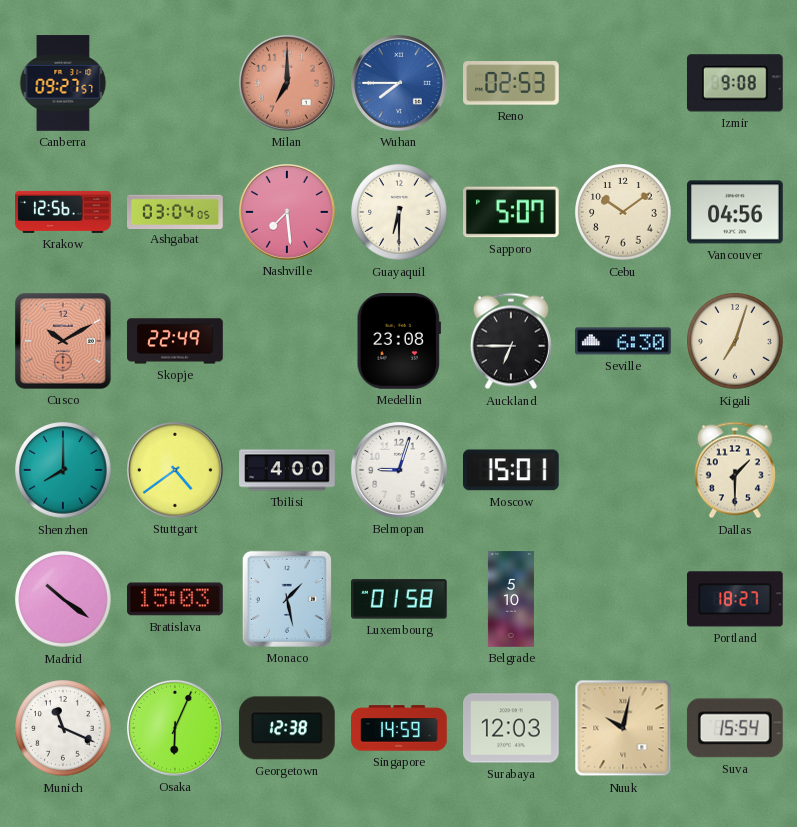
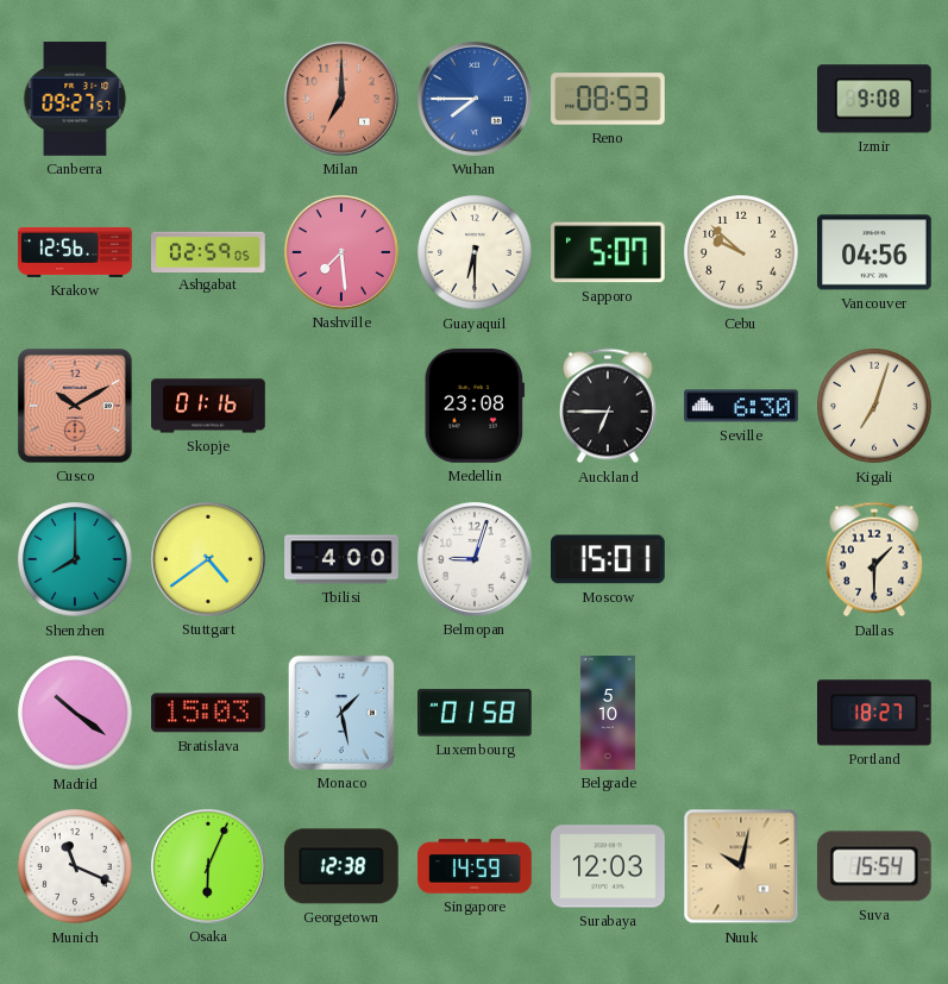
Reno: 02:53 -> 08:53
Ashgabat: 03:04 -> 02:59
Cebu: 10:09 -> 9:52
Skopje: 22:49 -> 01:16
